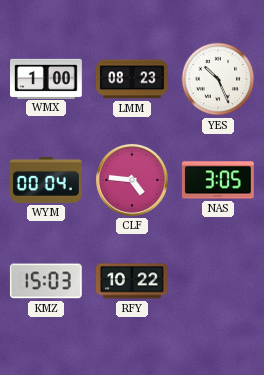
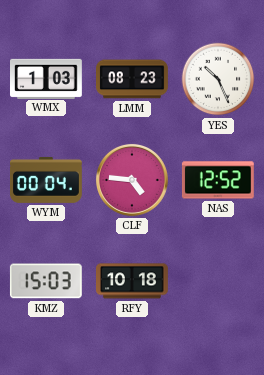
WMX: 1:00 -> 1:03
NAS: 3:05 -> 12:52
RFY: 10:22 -> 10:18
